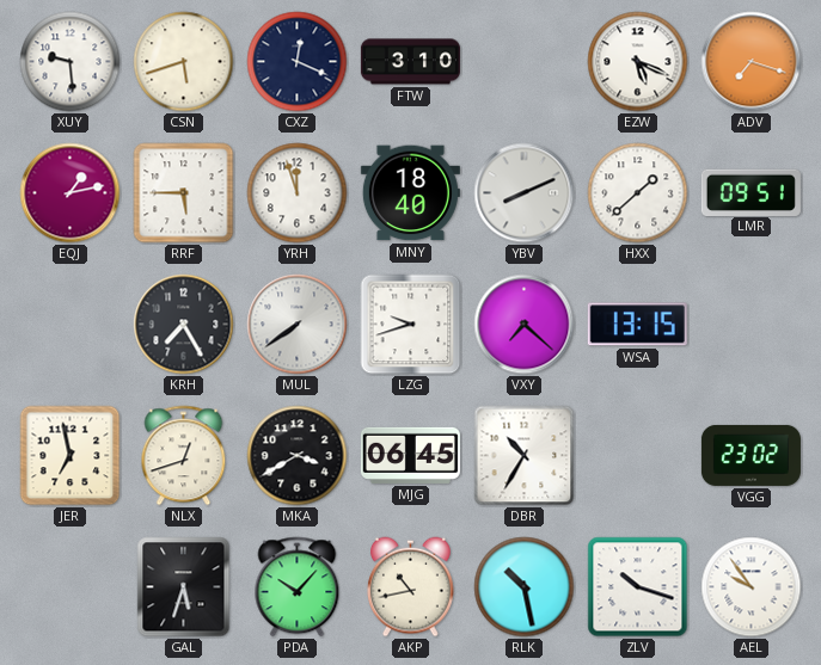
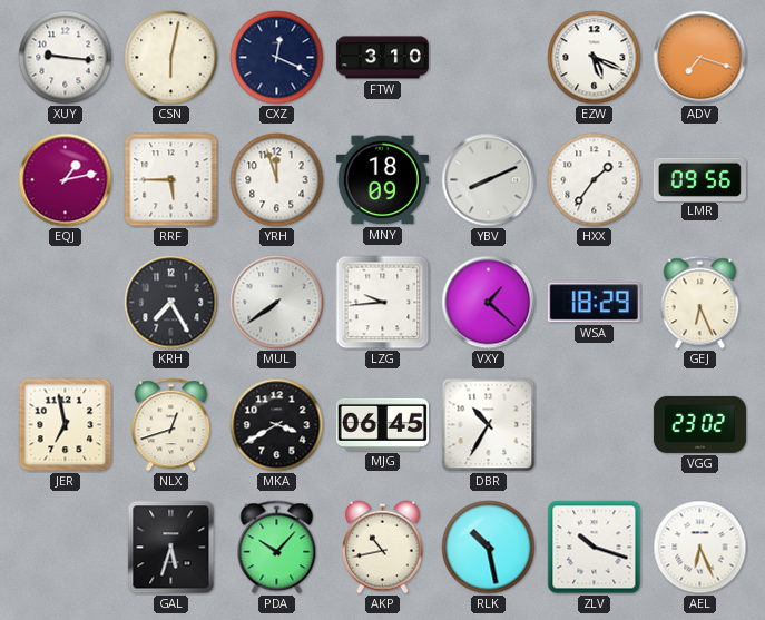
XUY: 9:29 -> 9:16
CSN: 5:42 -> 6:02
MNY: 18:40 -> 18:09
HXX: 1:38 -> 1:36
LMR: 09:51 -> 09:56
LZG: 9:42 -> 9:44
VXY: 7:22 -> 1:22
WSA: 13:15 -> 18:29
GEJ: none -> 6:26
AEL: 9:54 -> 6:26
